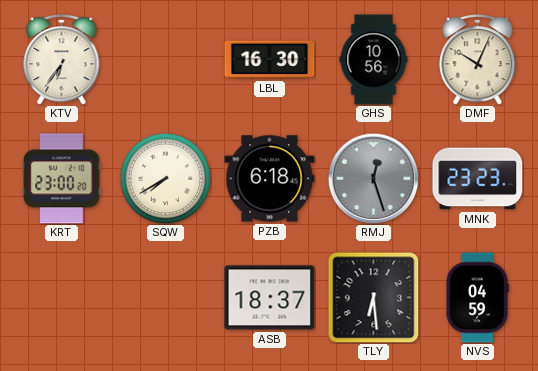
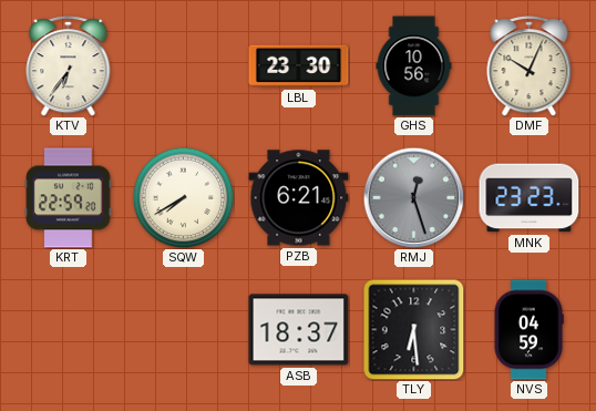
LBL: 16:30 -> 23:30
KRT: 23:00 -> 22:59
PZB: 6:18 -> 6:21
